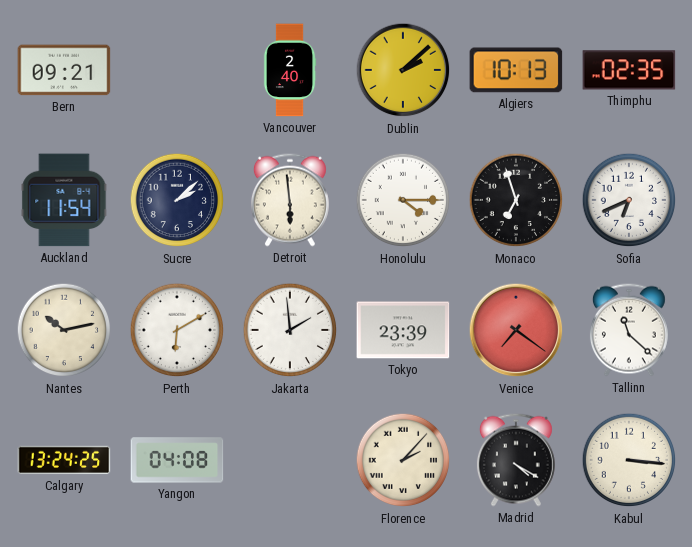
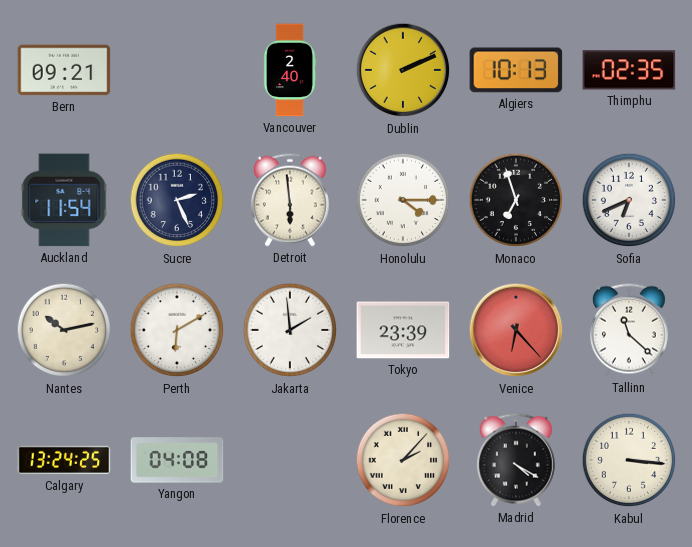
Dublin: 2:08 -> 2:11
Sucre: 2:08 -> 2:26
Venice: 7:21 -> 6:23
